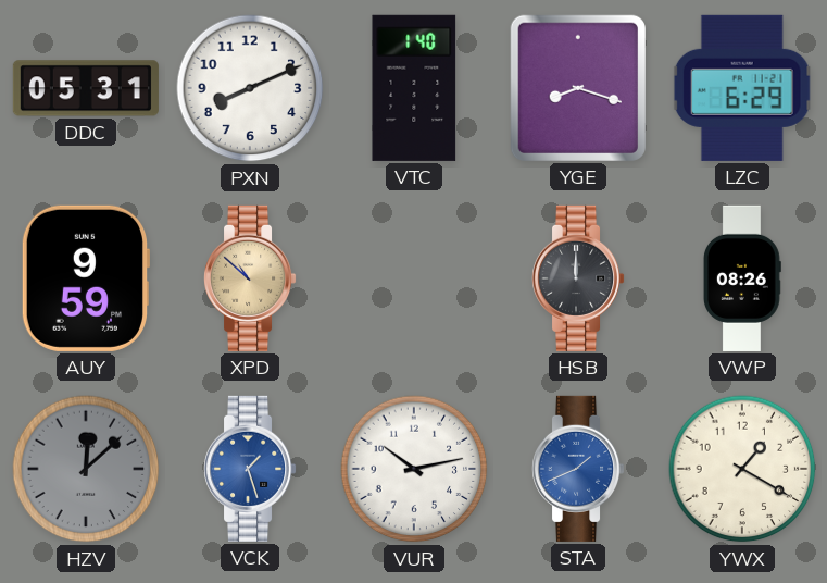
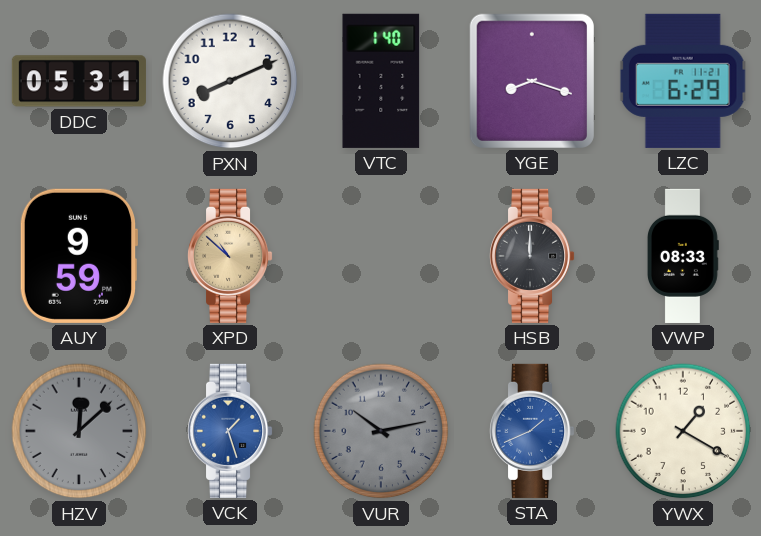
VWP: 08:26 -> 08:33
VUR dial: white -> grey
